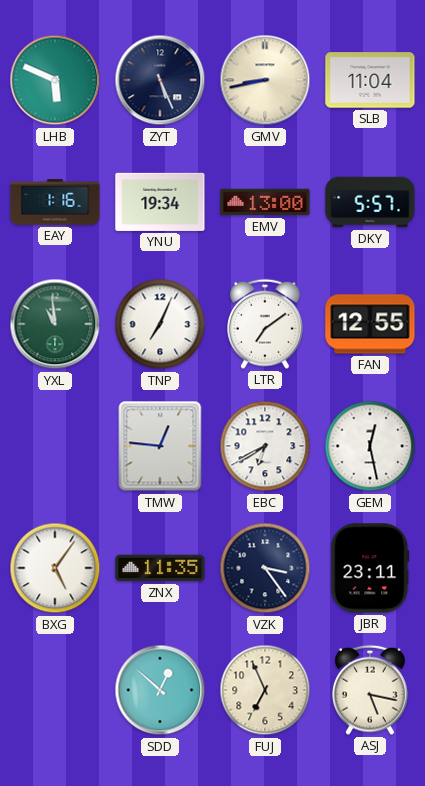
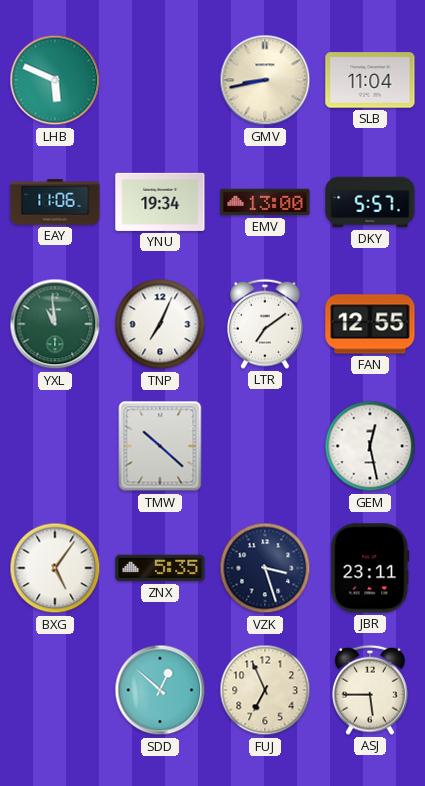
ZYT: 5:26 -> none
EAY: 1:16 -> 11:06
TMW: 12:46 -> 10:22
EBC: 6:40 -> none
ZNX: 11:35 -> 5:35
VZK: 3:24 -> 3:27
ASJ: 5:17 -> 5:45
